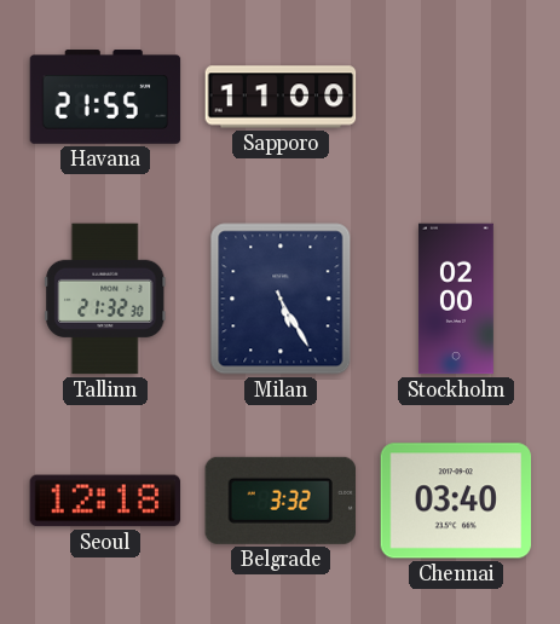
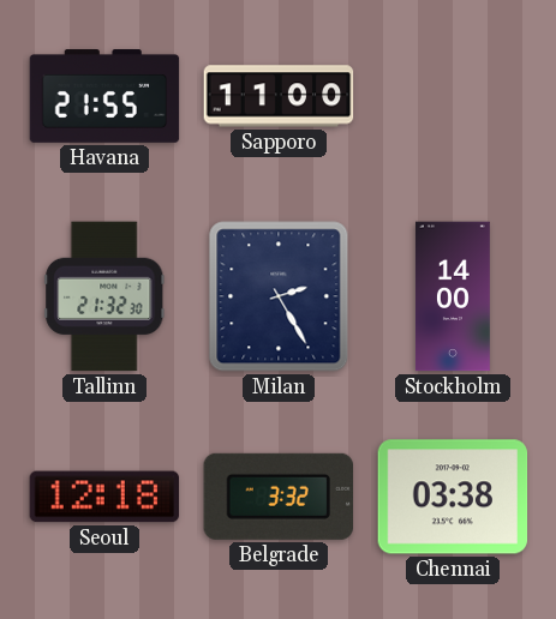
Milan: 5:25 -> 2:25
Stockholm: 02:00 -> 14:00
Chennai: 03:40 -> 03:38
